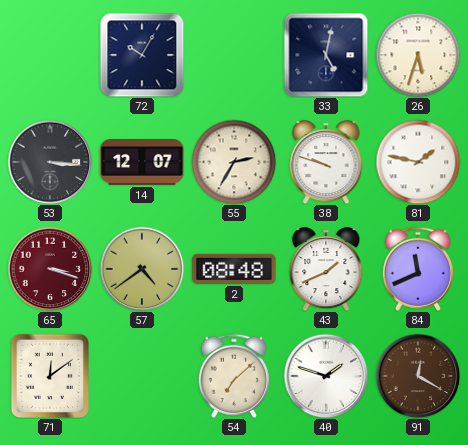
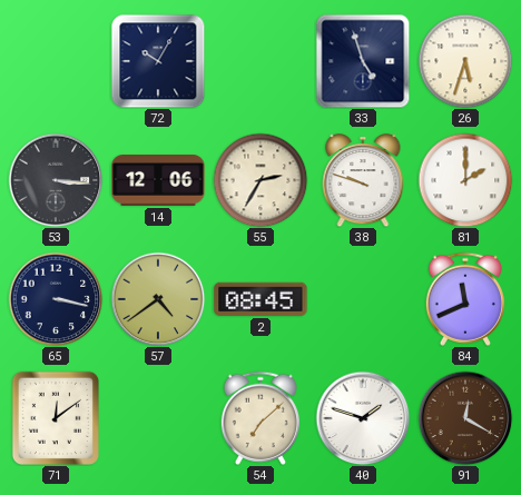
33: 5:02 -> 4:57
14: 12:07 -> 12:06
81: 1:47 -> 2:00
65: 3:18 -> 3:17
65 dial: burgundy -> navy
2: 08:48 -> 08:45
43: 1:41 -> none
